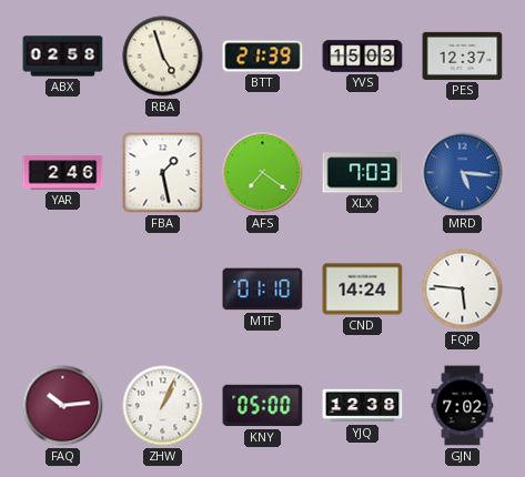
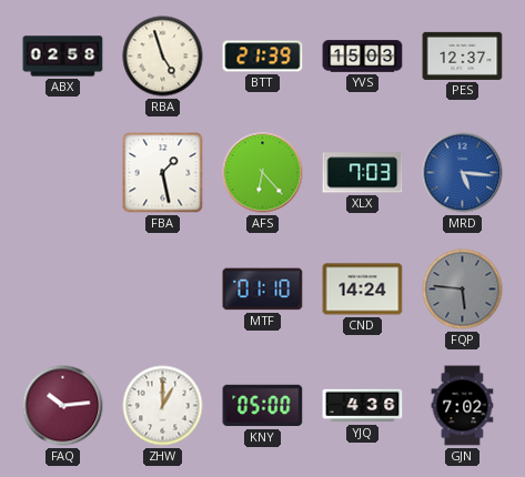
YAR: 2:46 -> none
AFS: 7:21 -> 6:23
FQP dial: white -> grey
ZHW: 1:04 -> 1:00
YJQ: 12:38 -> 4:36
